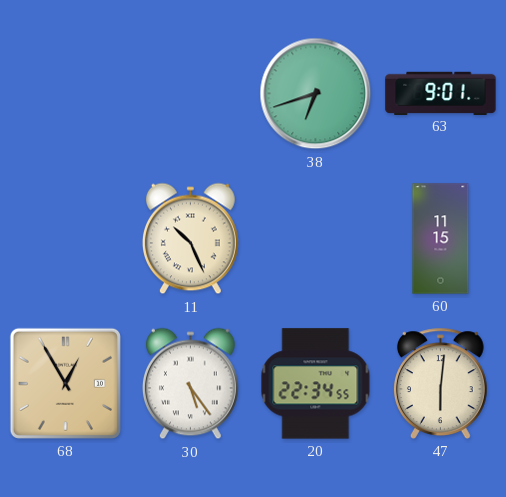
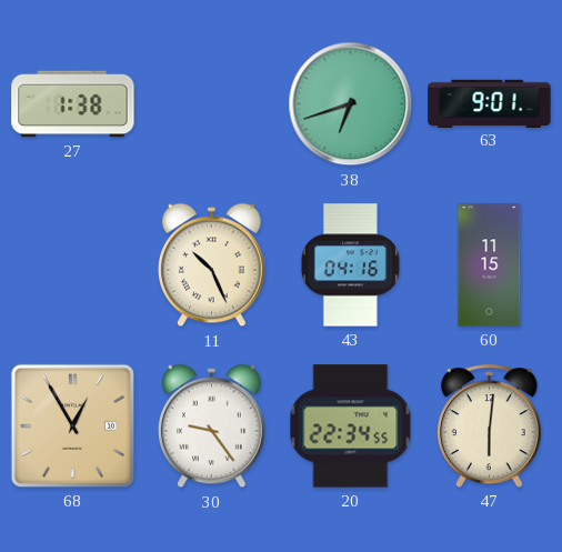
27: none -> 1:38
43: none -> 04:16
30: 5:24 -> 9:24
